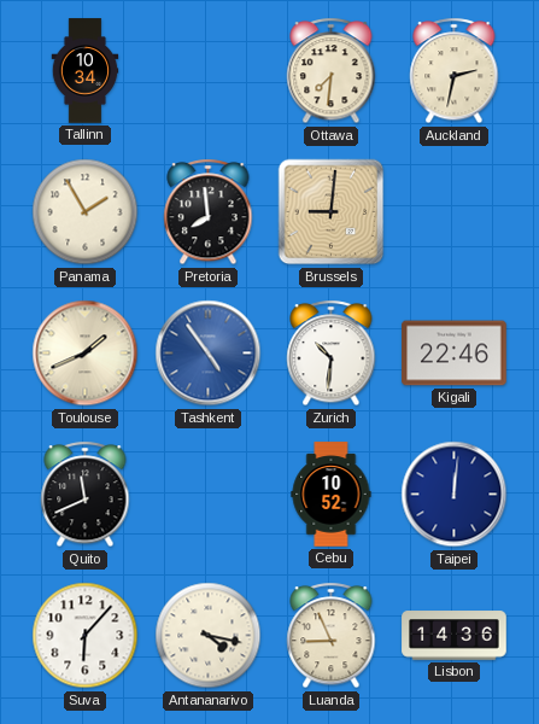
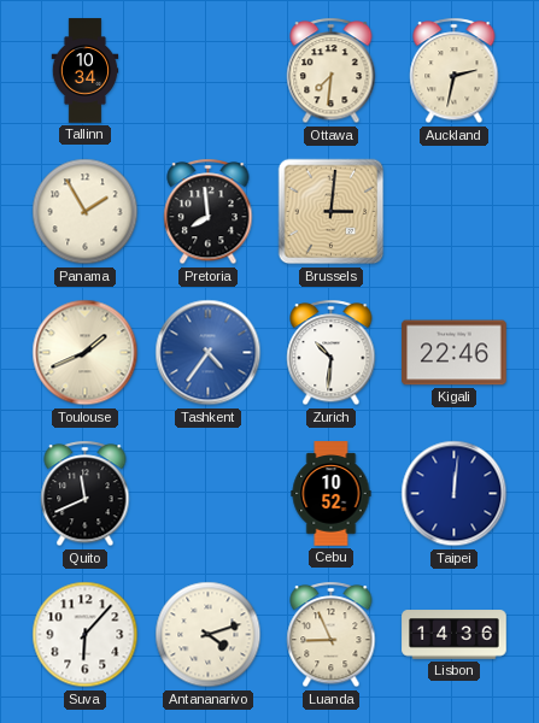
Brussels: 9:01 -> 3:01
Tashkent: 4:54 -> 4:36
Antananarivo: 4:17 -> 4:12
